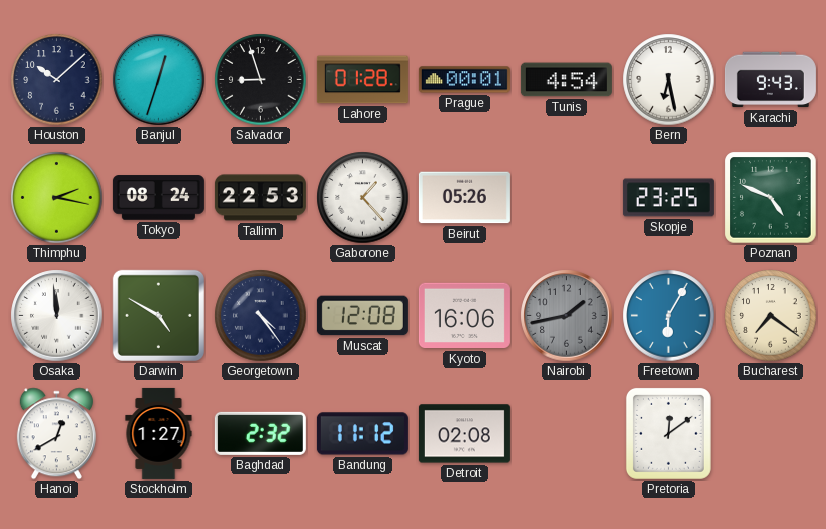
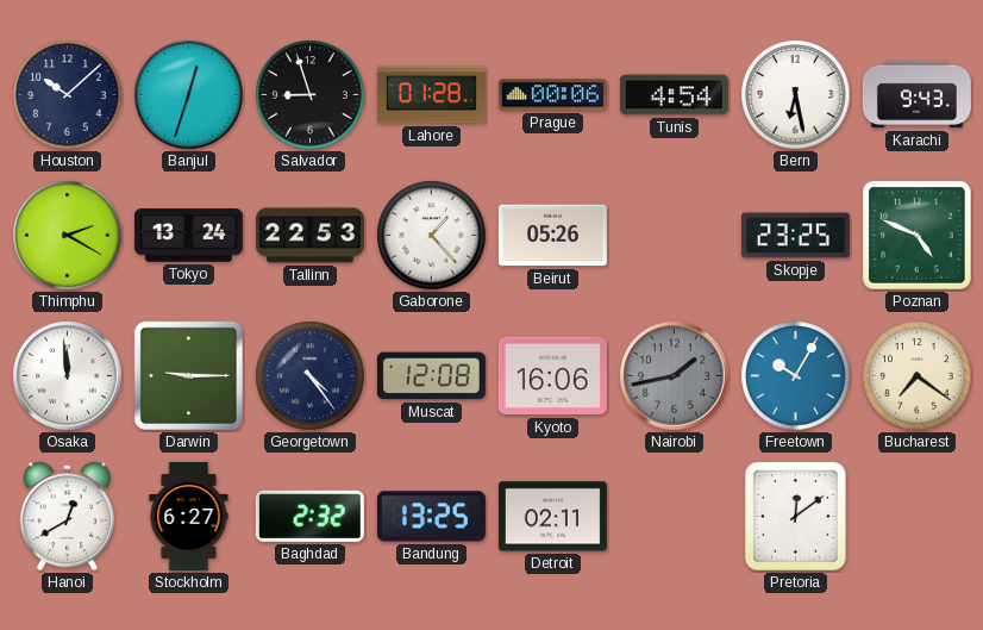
Prague: 00:01 -> 00:06
Thimphu: 2:17 -> 2:20
Tokyo: 08:24 -> 13:24
Darwin: 4:50 -> 9:15
Freetown: 6:05 -> 10:05
Stockholm: 1:27 -> 6:27
Bandung: 11:12 -> 13:25
Detroit: 02:08 -> 02:11
